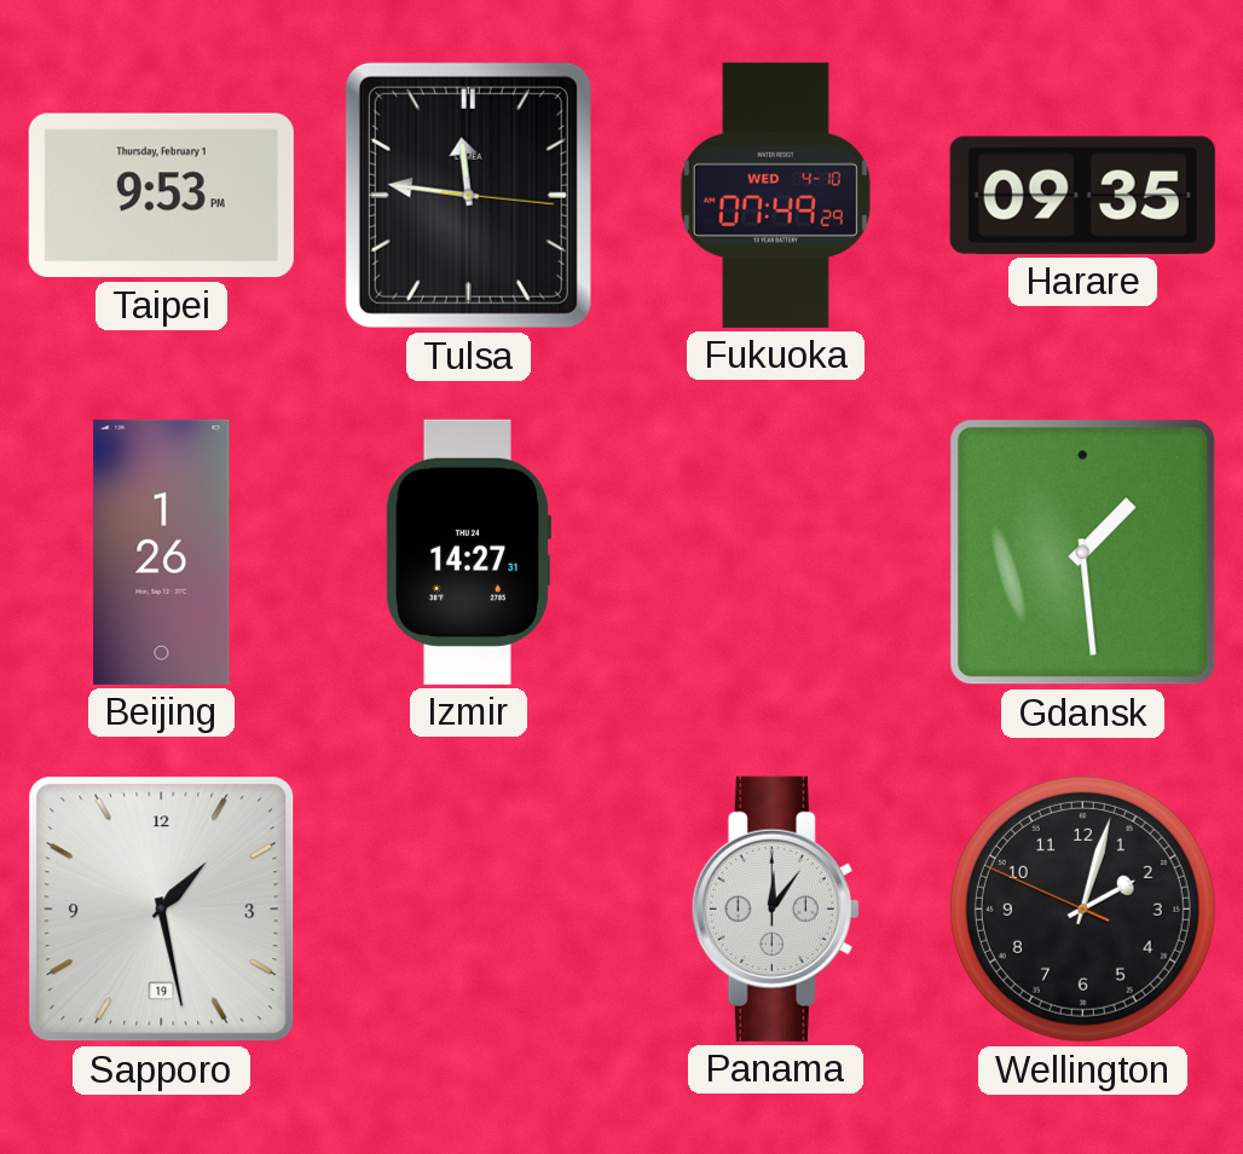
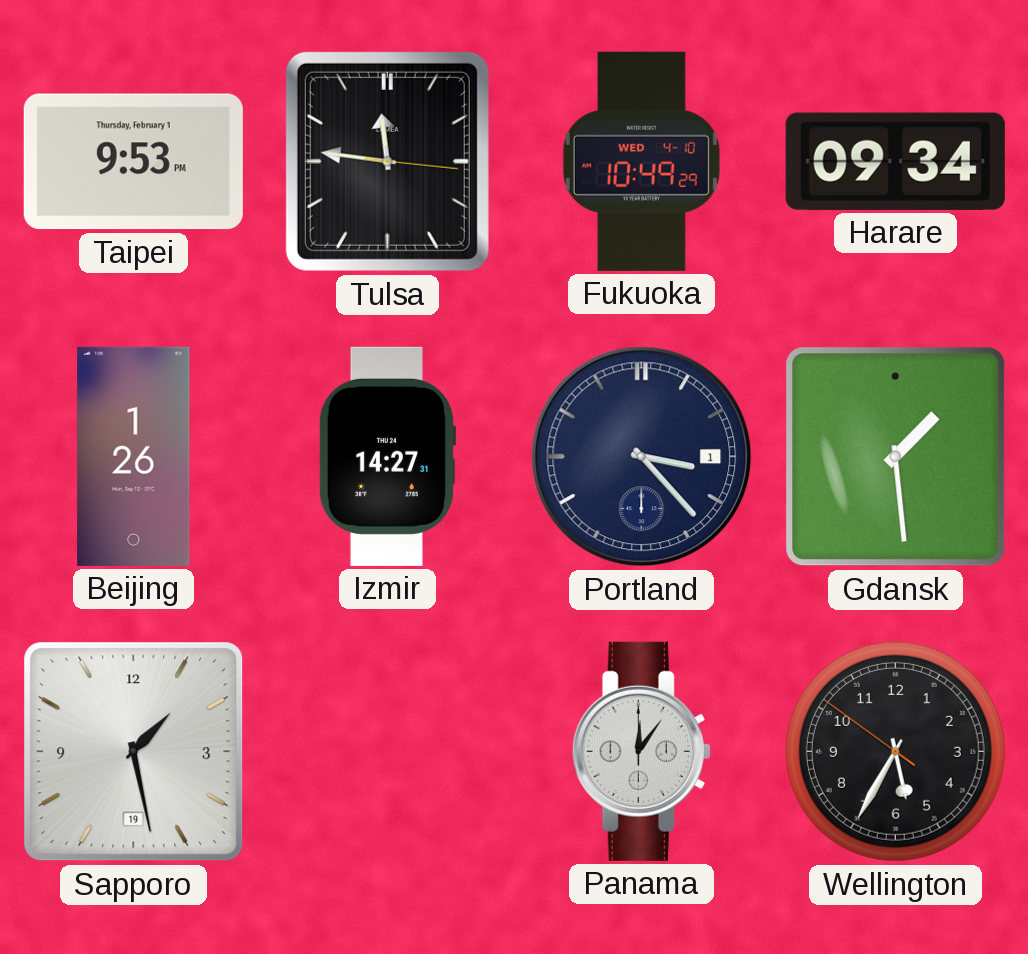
Fukuoka: 07:49 -> 10:49
Harare: 09:35 -> 09:34
Portland: none -> 3:23
Wellington: 2:02 -> 5:34
